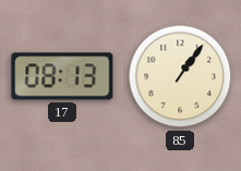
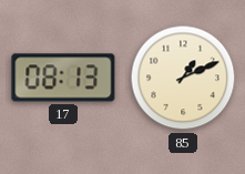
85: 1:06 -> 1:11
